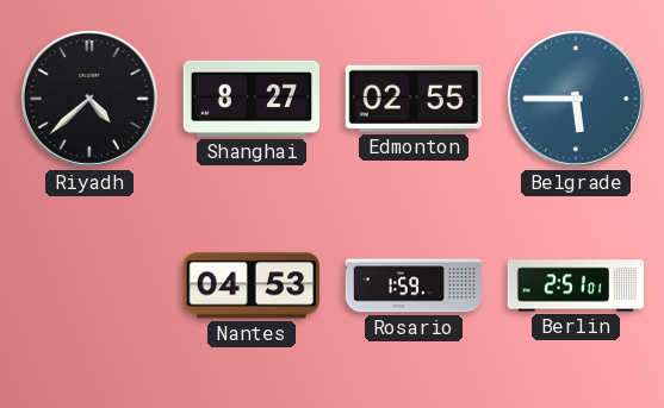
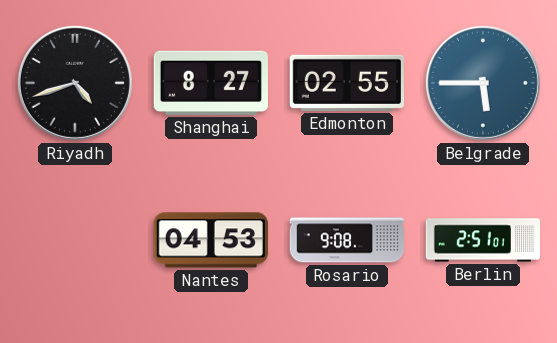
Riyadh: 4:38 -> 4:42
Rosario: 1:59 -> 9:08
